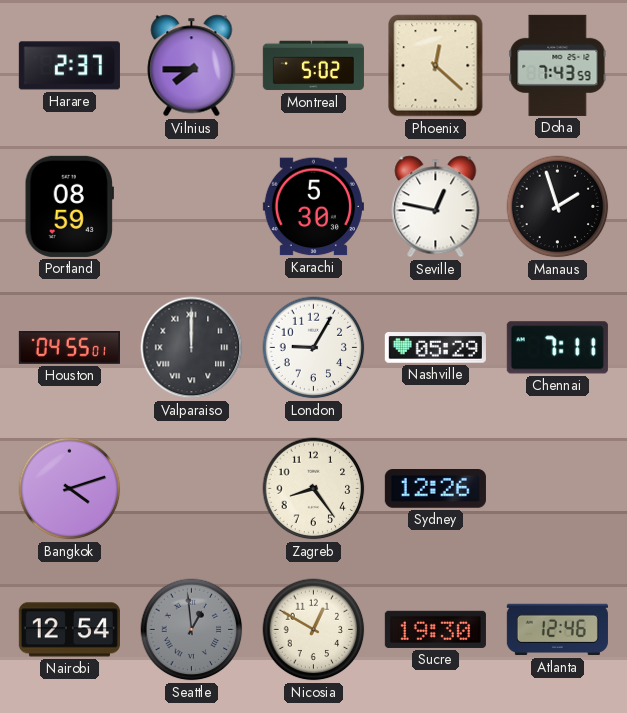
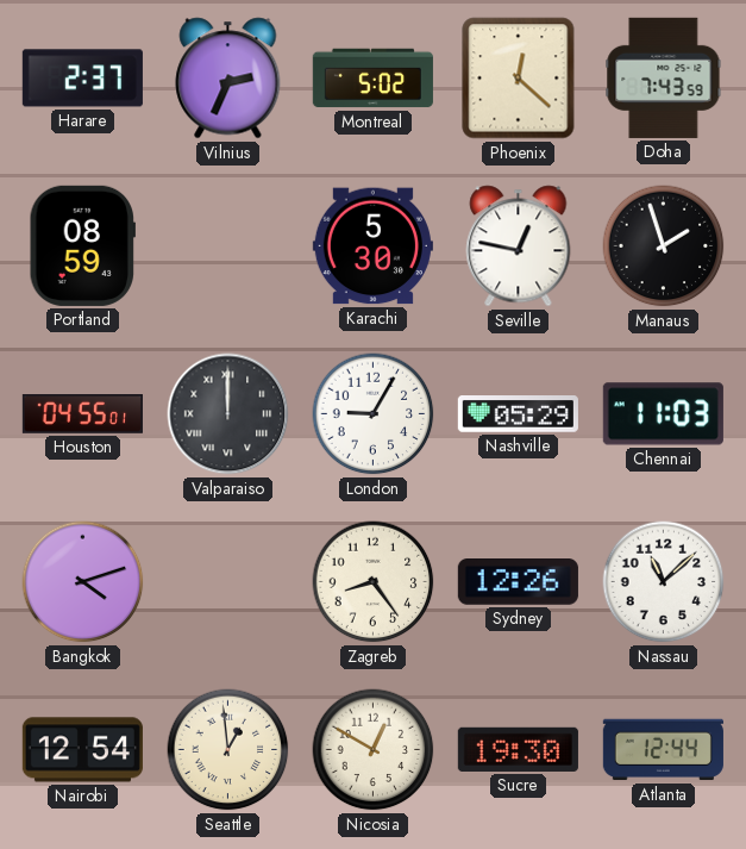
Vilnius: 7:45 -> 2:34
Chennai: 7:11 -> 11:03
Nassau: none -> 11:08
Seattle dial: grey -> cream
Atlanta: 12:46 -> 12:44
